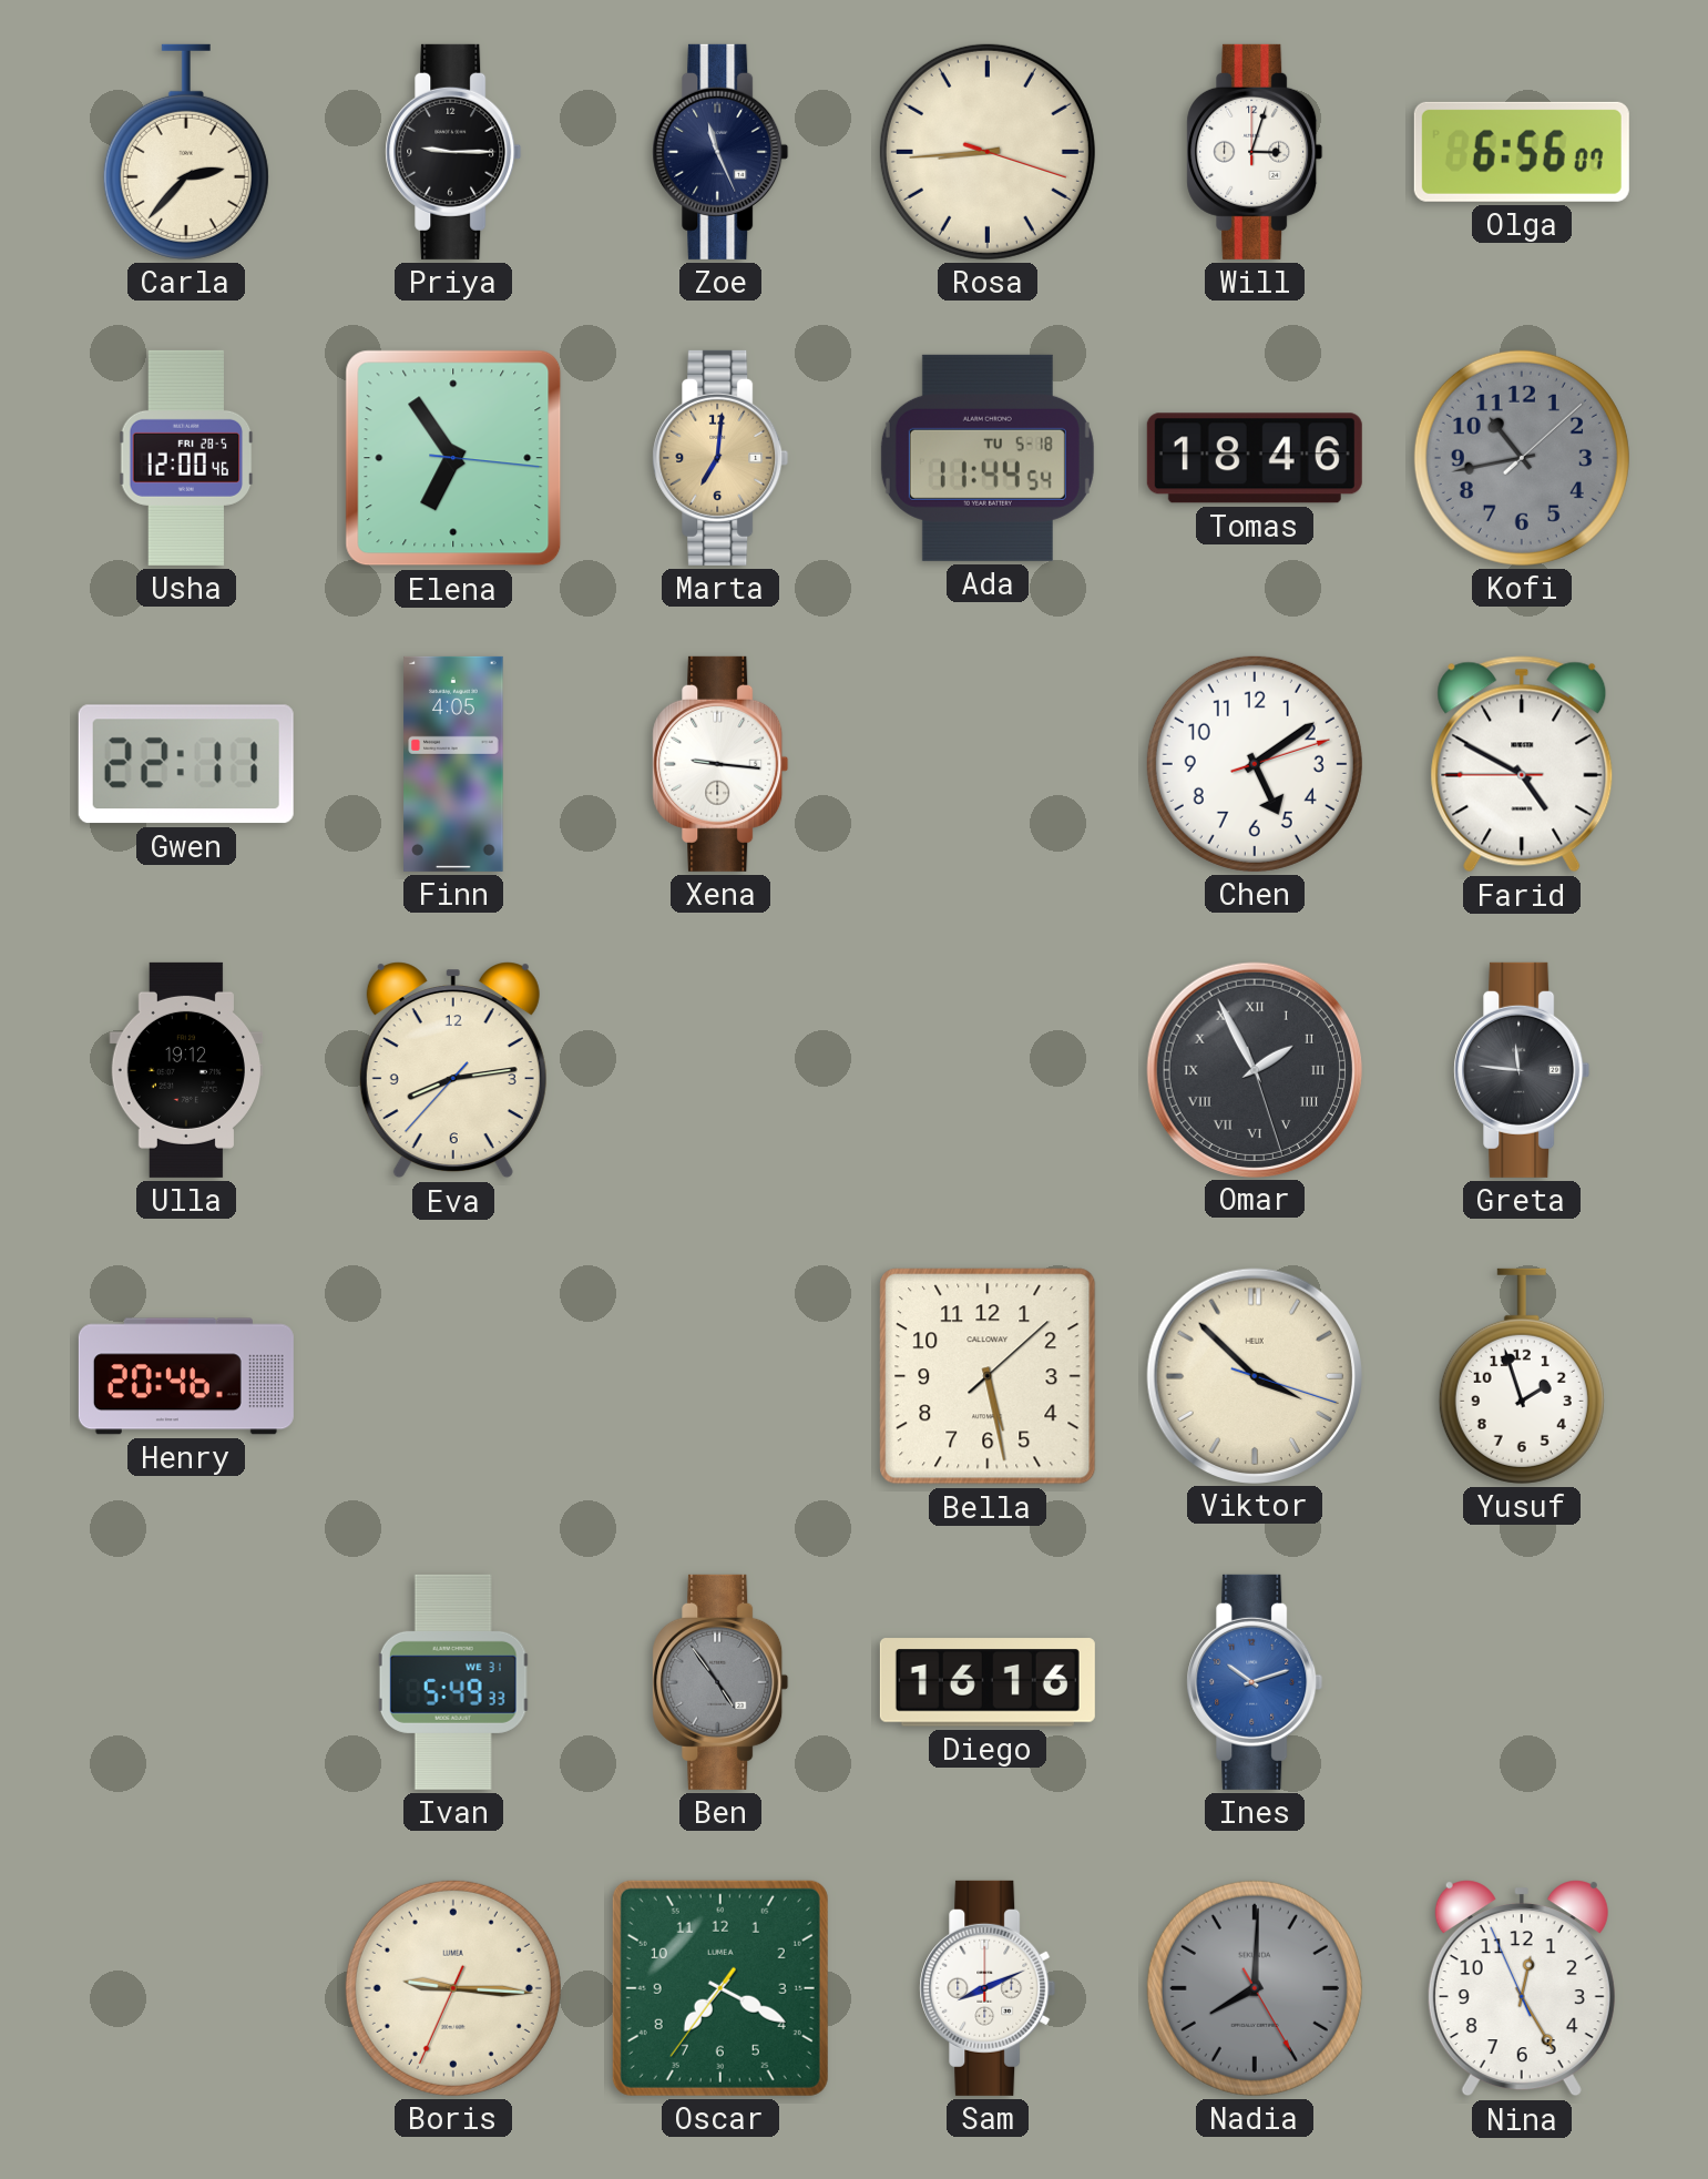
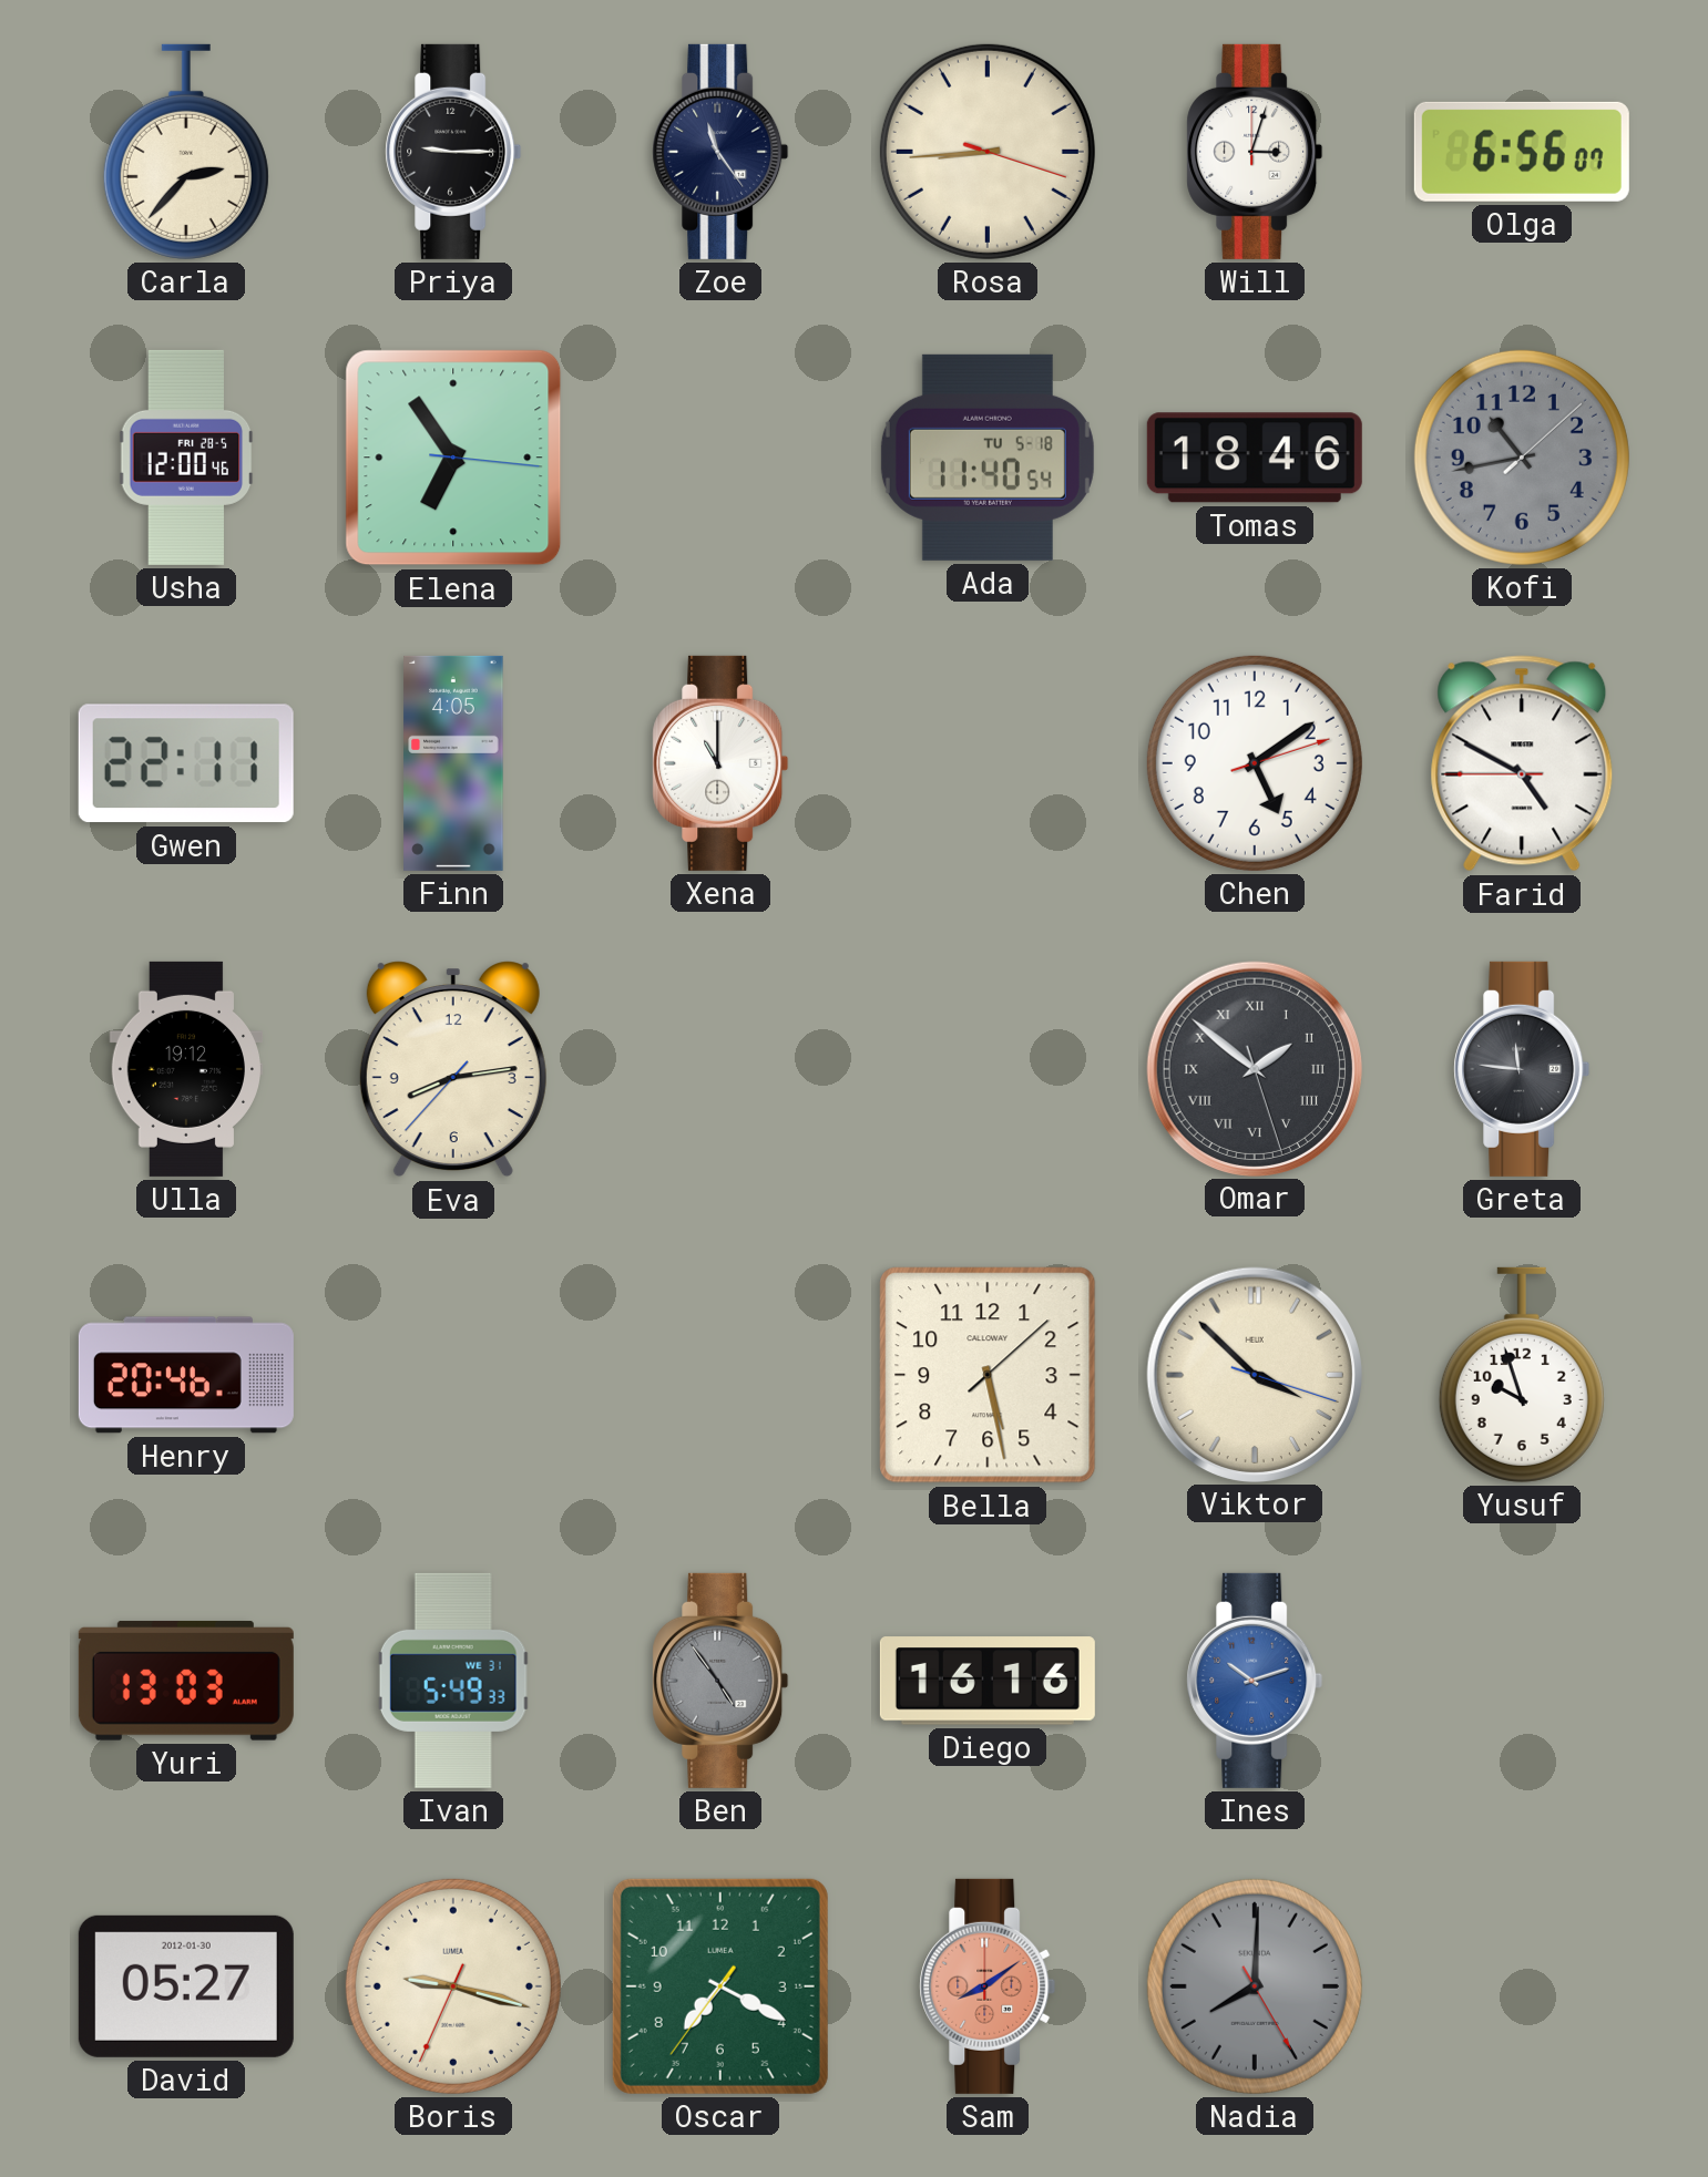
Zoe: 11:26 -> 11:24
Marta: 7:01 -> none
Ada: 11:44 -> 11:40
Xena: 9:16 -> 11:00
Omar: 1:55 -> 1:51
Yusuf: 1:57 -> 9:57
Yuri: none -> 13:03
David: none -> 05:27
Boris: 9:15 -> 9:17
Sam: 8:11 -> 8:09
Sam dial: white -> salmon
Nina: 12:24 -> none
